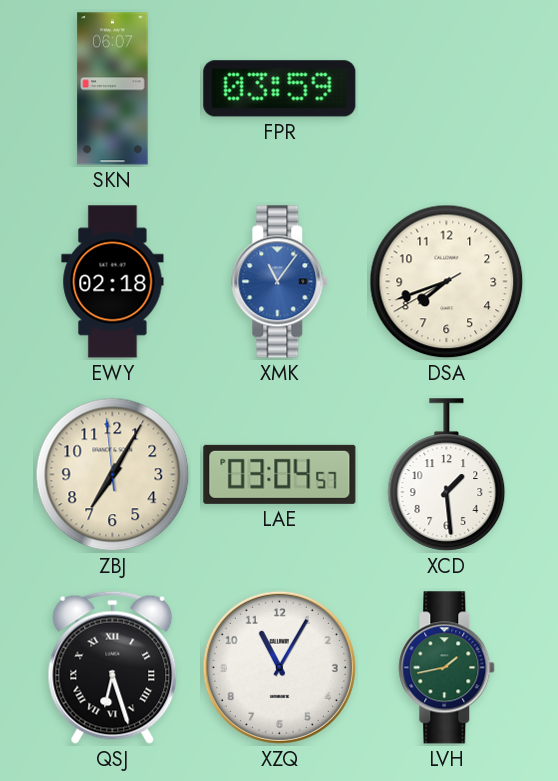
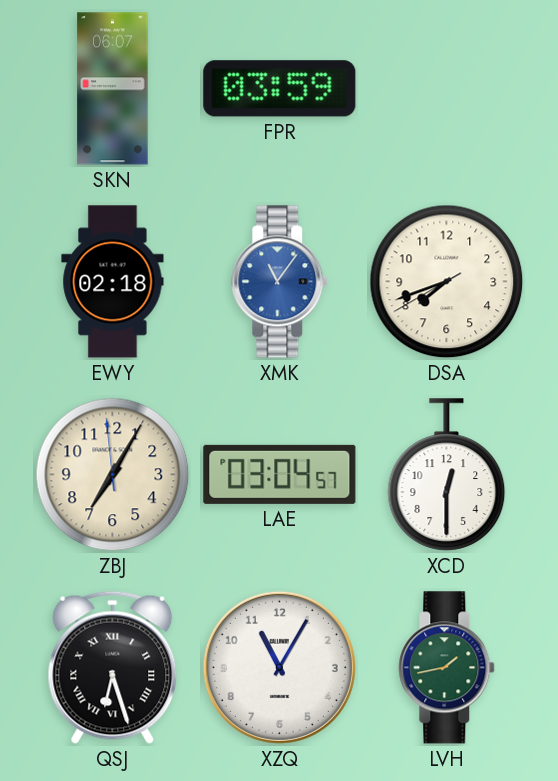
XCD: 1:29 -> 12:30
